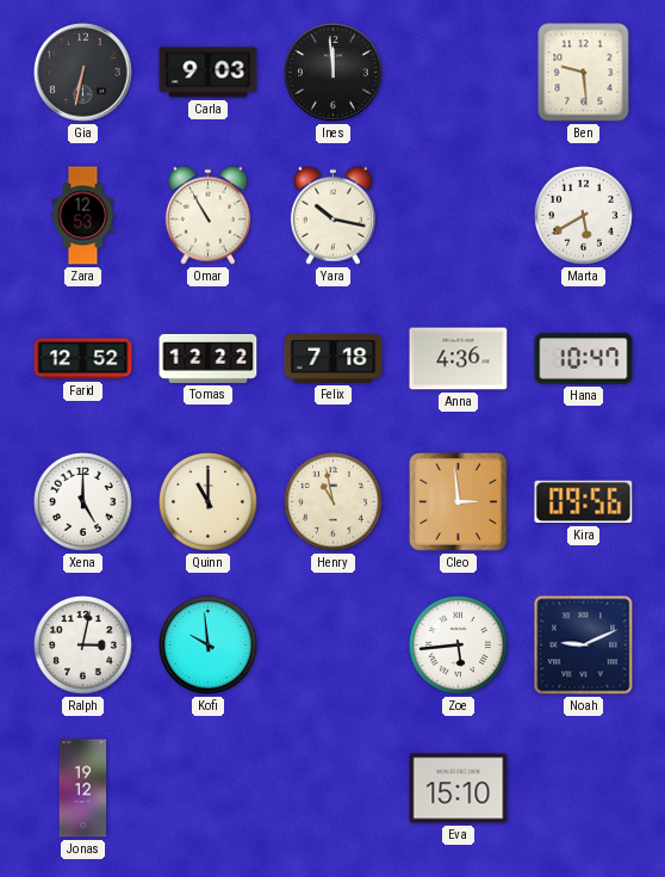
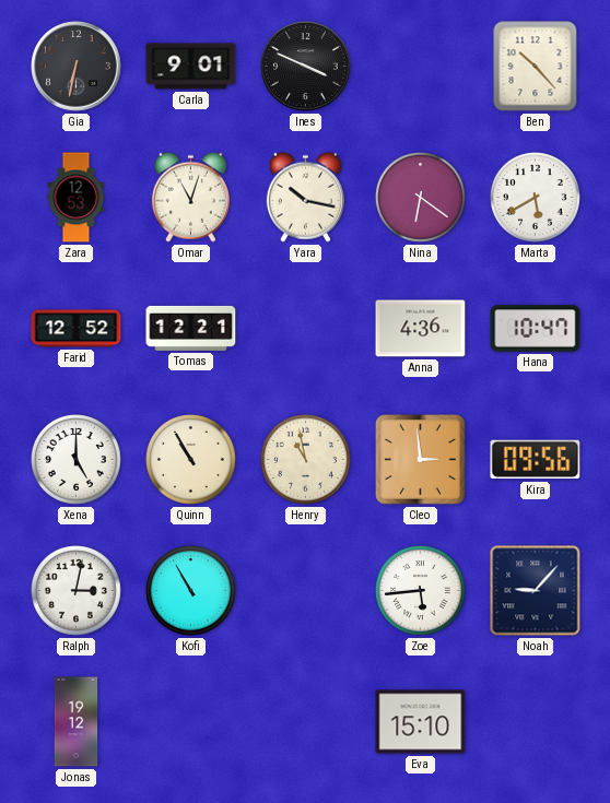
Carla: 9:03 -> 9:01
Ines: 11:59 -> 3:49
Ben: 9:29 -> 10:23
Omar: 10:55 -> 11:03
Nina: none -> 6:21
Tomas: 12:22 -> 12:21
Felix: 7:18 -> none
Quinn: 11:00 -> 10:55
Kofi: 9:59 -> 10:55
Noah: 9:11 -> 9:07
